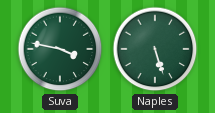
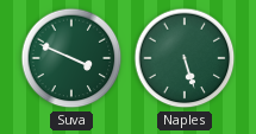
Suva: 3:47 -> 3:49
